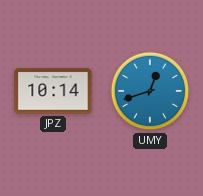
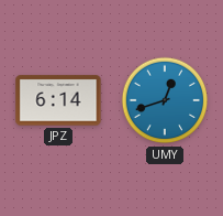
JPZ: 10:14 -> 6:14
